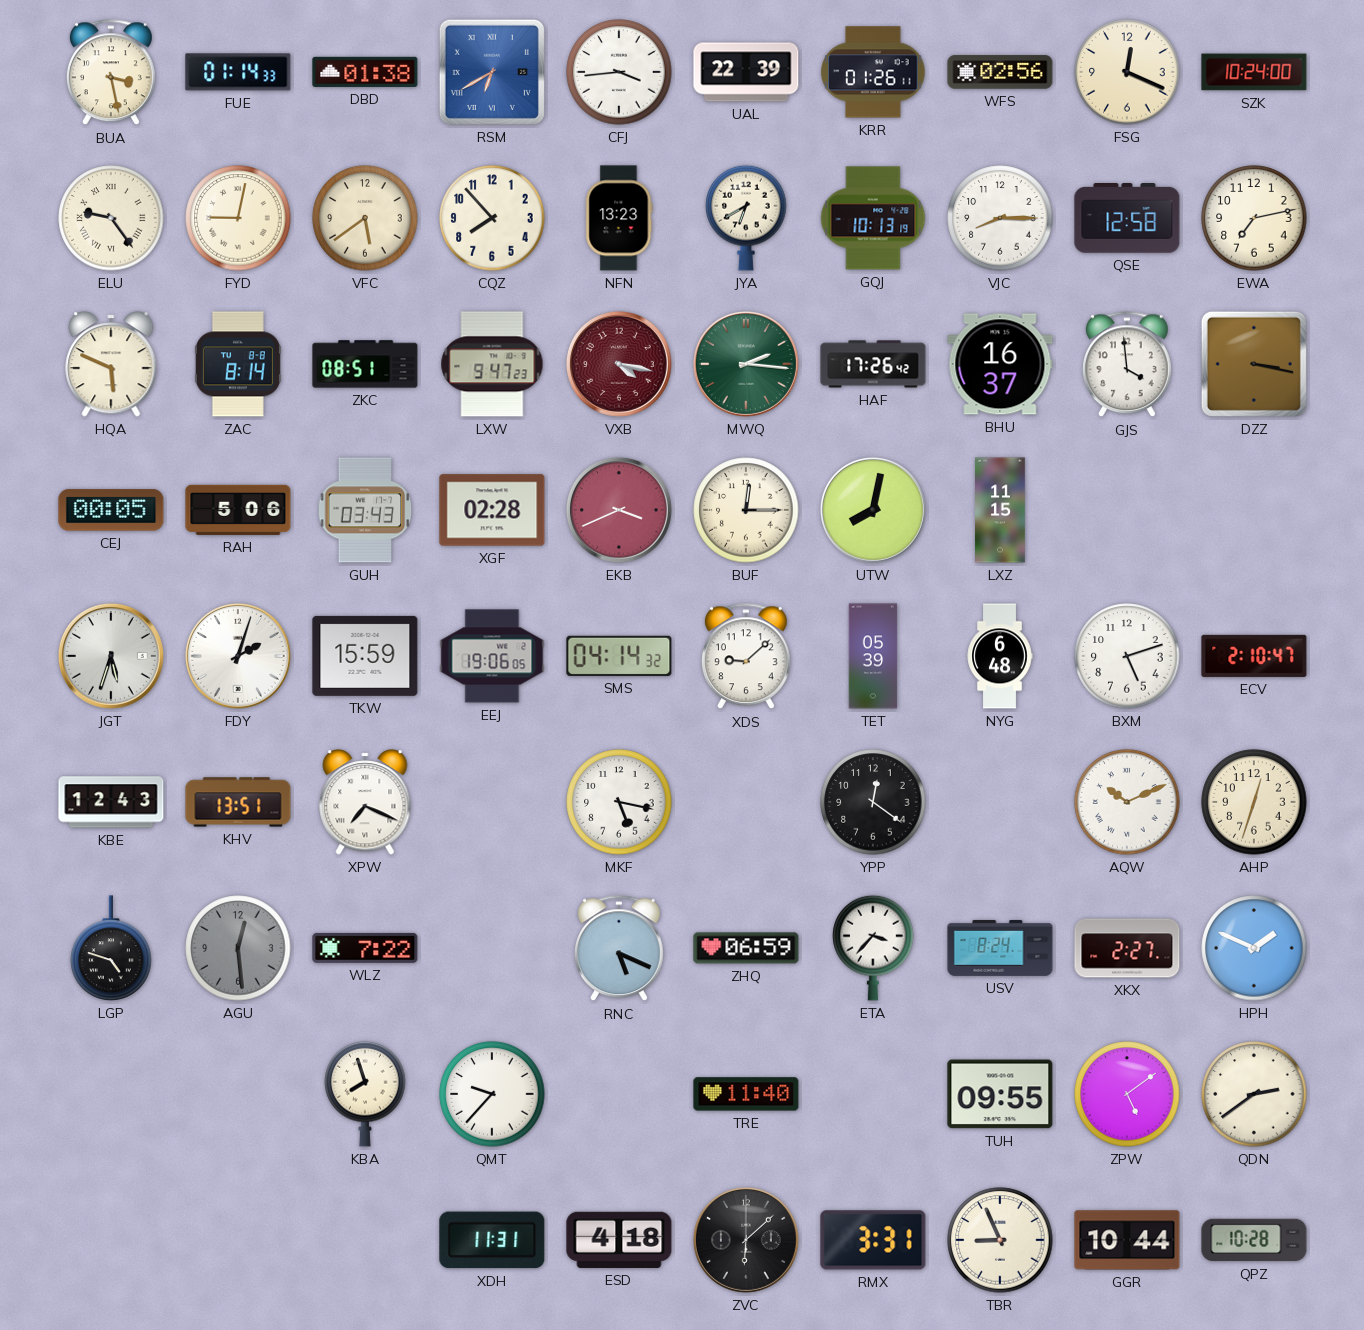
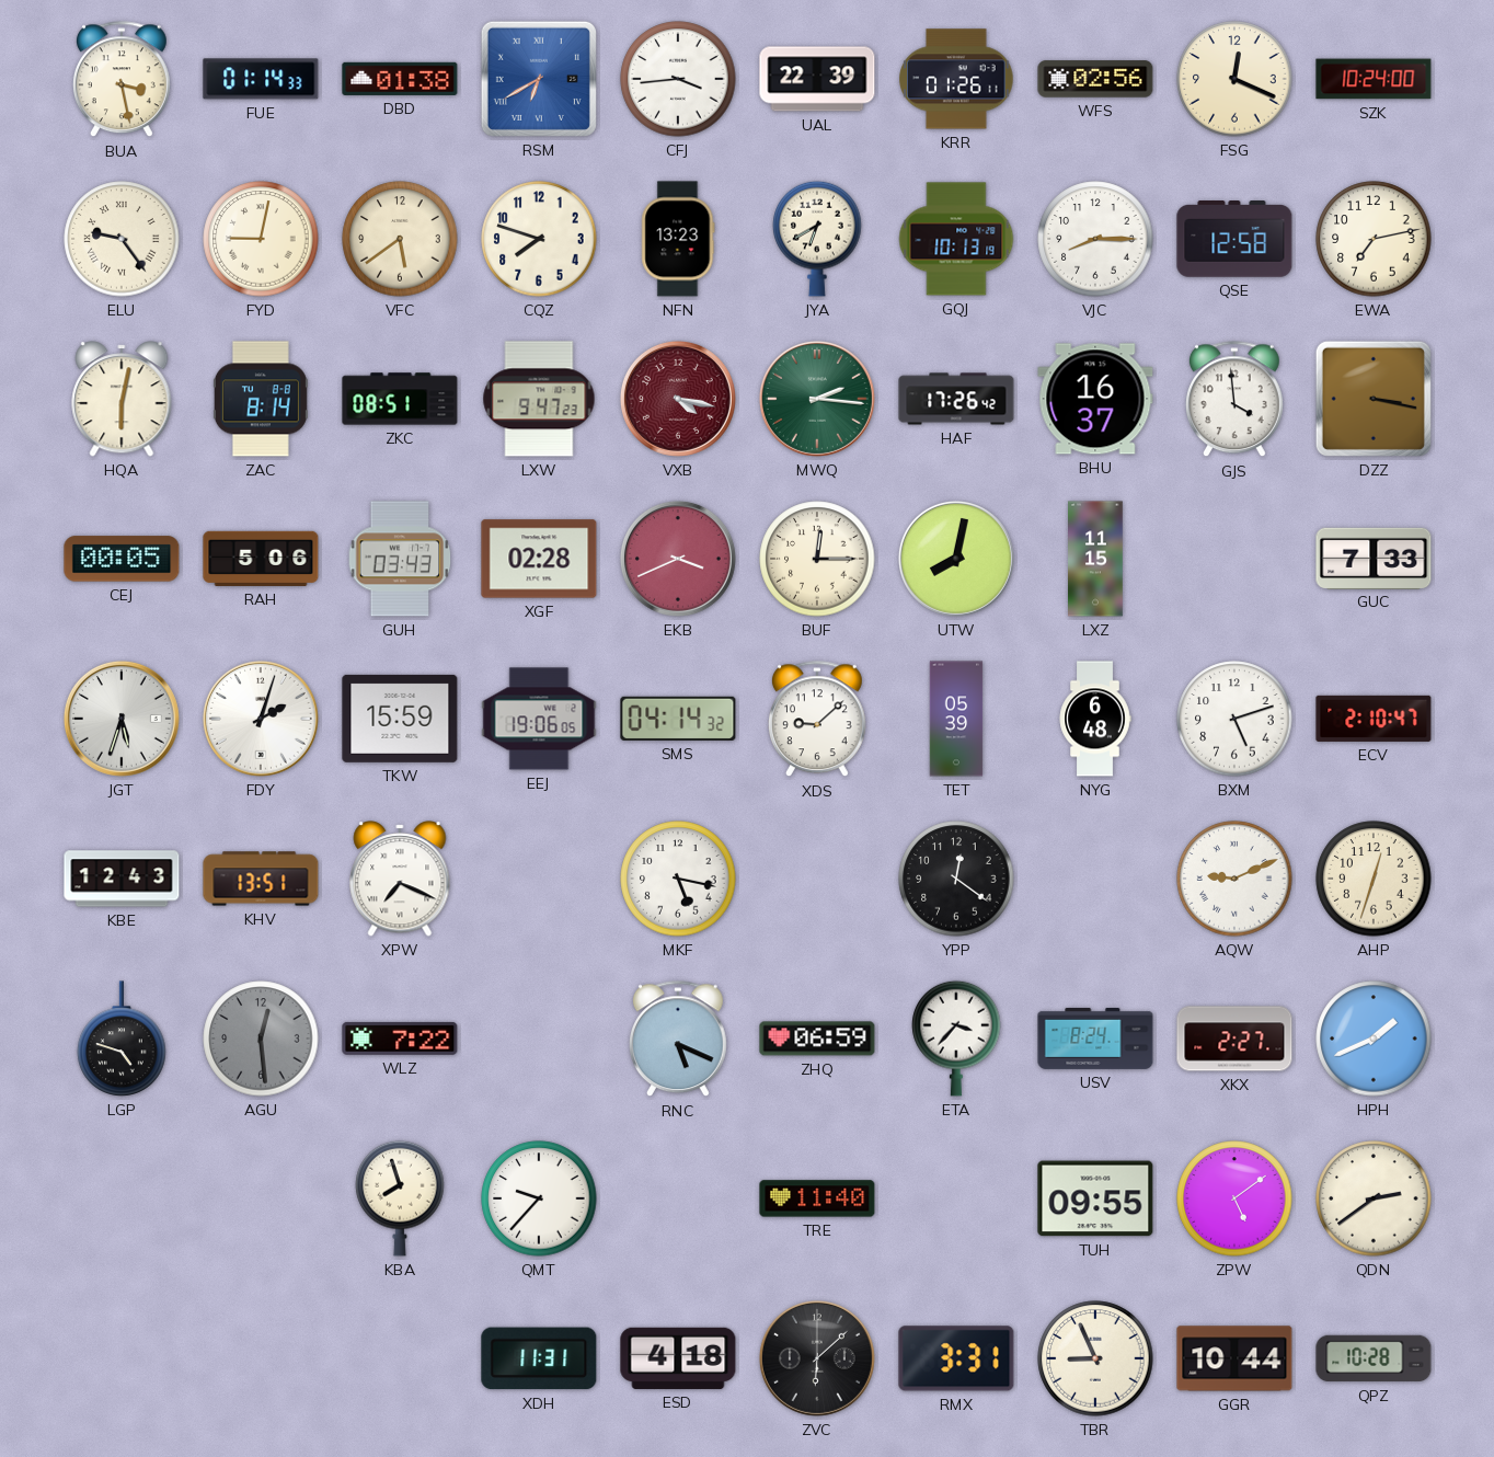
CQZ: 7:53 -> 7:48
HQA: 5:49 -> 6:02
GUC: none -> 7:33
AQW: 10:11 -> 9:11
HPH: 1:49 -> 1:41
